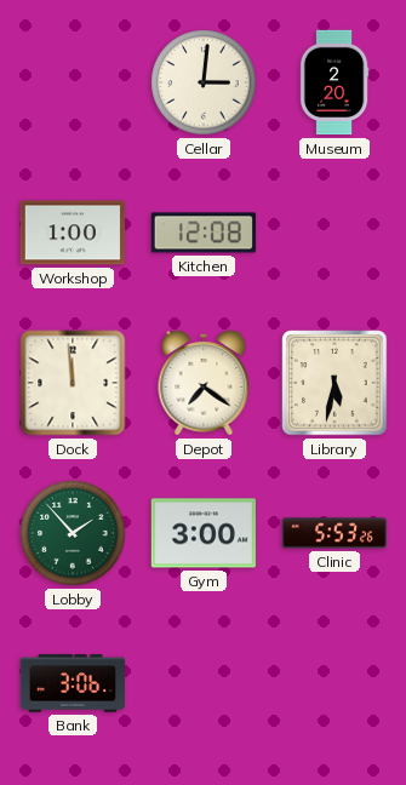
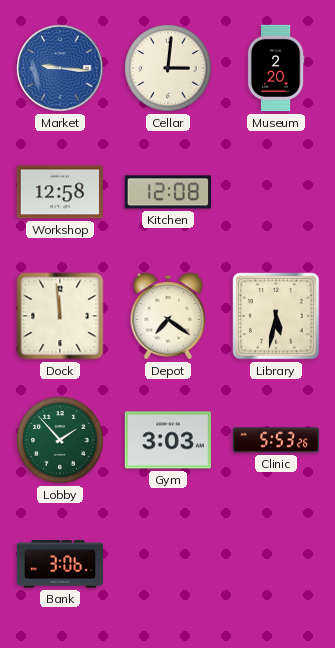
Market: none -> 9:16
Workshop: 1:00 -> 12:58
Gym: 3:00 -> 3:03
